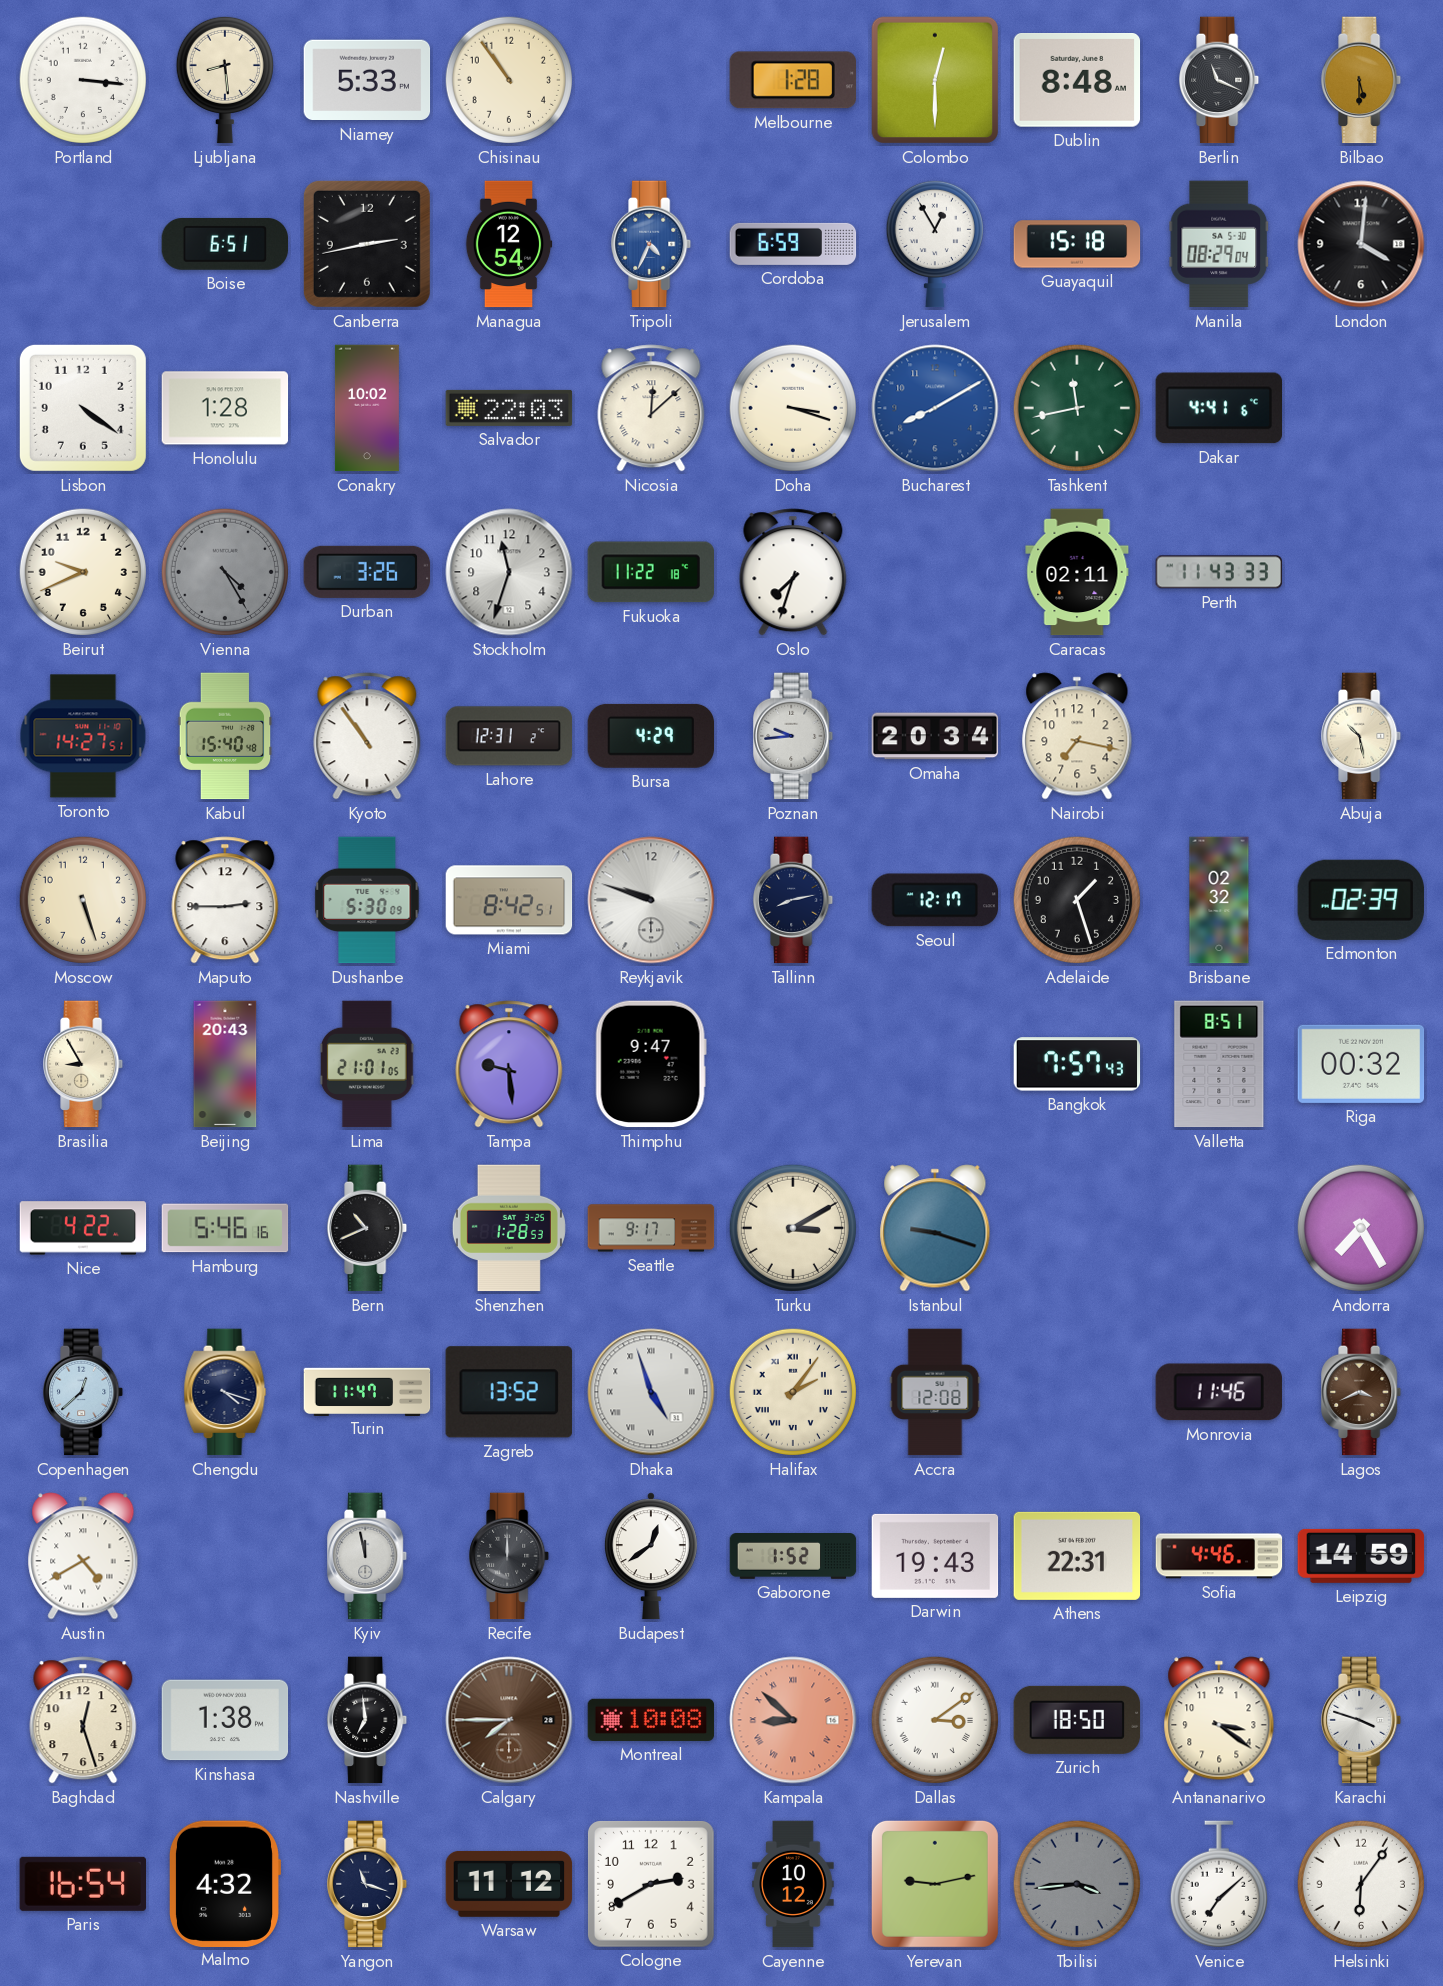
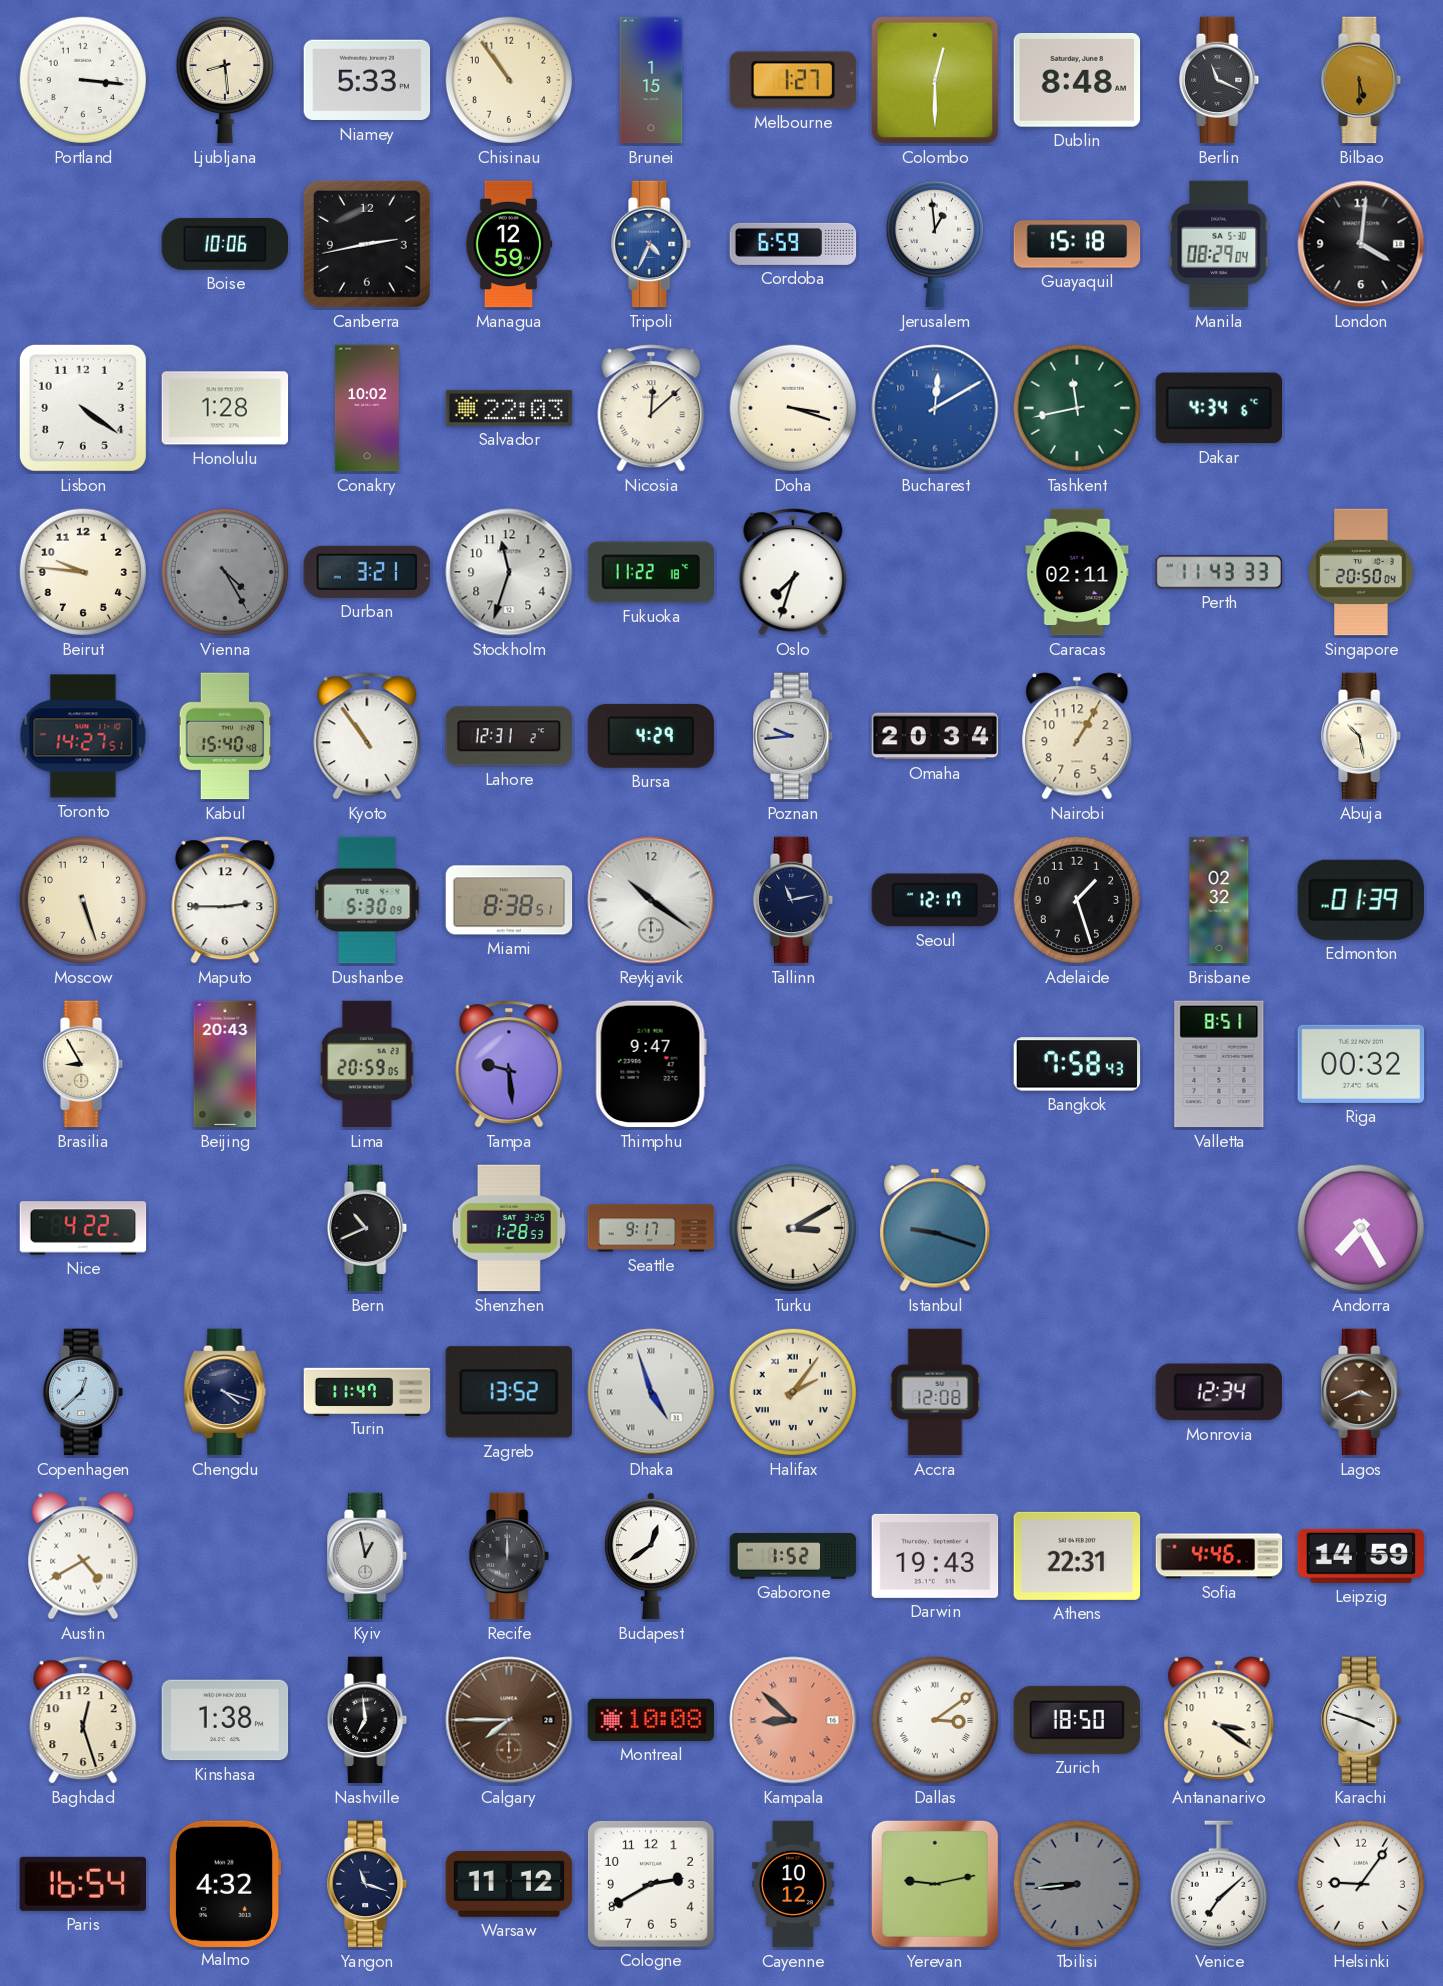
Brunei: none -> 1:15
Melbourne: 1:28 -> 1:27
Boise: 6:51 -> 10:06
Managua: 12:54 -> 12:59
Jerusalem: 12:55 -> 12:59
Bucharest: 8:10 -> 12:10
Dakar: 4:41 -> 4:34
Beirut: 9:41 -> 9:46
Durban: 3:26 -> 3:21
Singapore: none -> 20:50
Nairobi: 7:17 -> 1:05
Miami: 8:42 -> 8:38
Reykjavik: 9:48 -> 10:21
Tallinn: 8:13 -> 11:13
Edmonton: 02:39 -> 01:39
Lima: 21:01 -> 20:59
Bangkok: 7:57 -> 7:58
Hamburg: 5:46 -> none
Monrovia: 11:46 -> 12:34
Kyiv: 11:58 -> 12:58
Tbilisi: 3:44 -> 8:44
Helsinki: 6:06 -> 9:06
